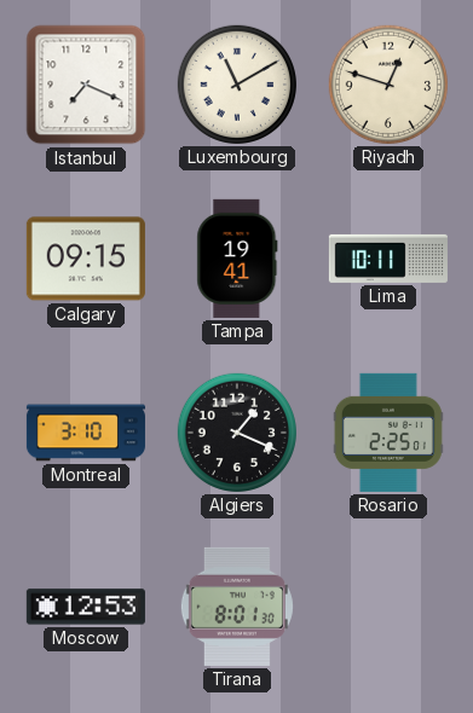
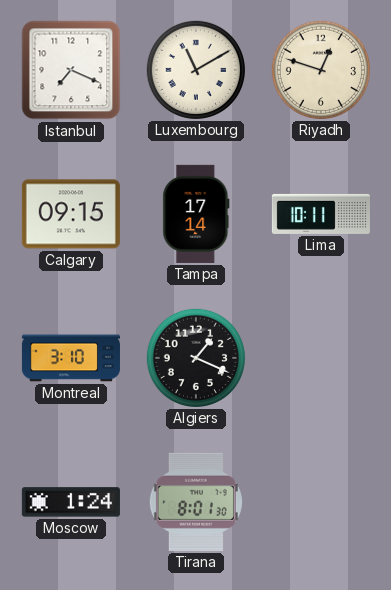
Tampa: 19:41 -> 17:14
Rosario: 2:25 -> none
Moscow: 12:53 -> 1:24
